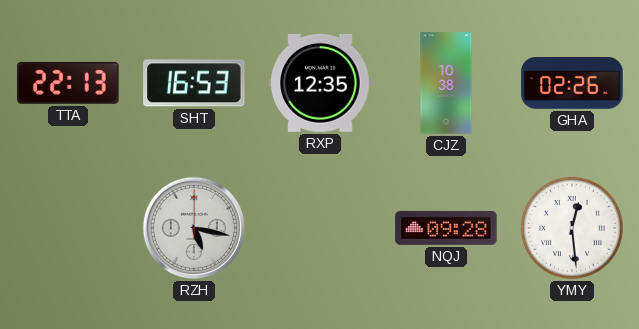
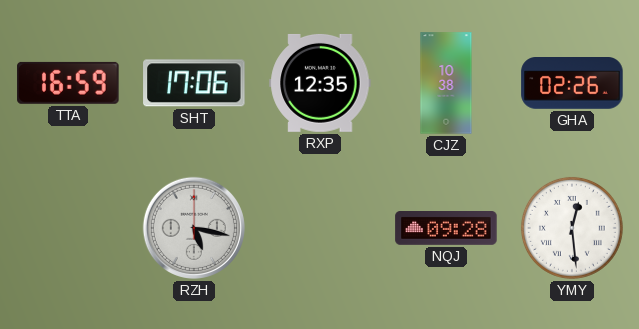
TTA: 22:13 -> 16:59
SHT: 16:53 -> 17:06
